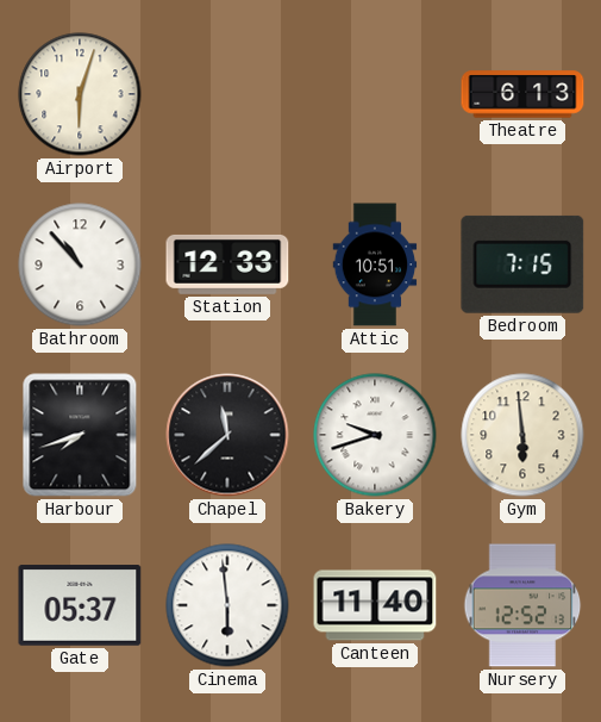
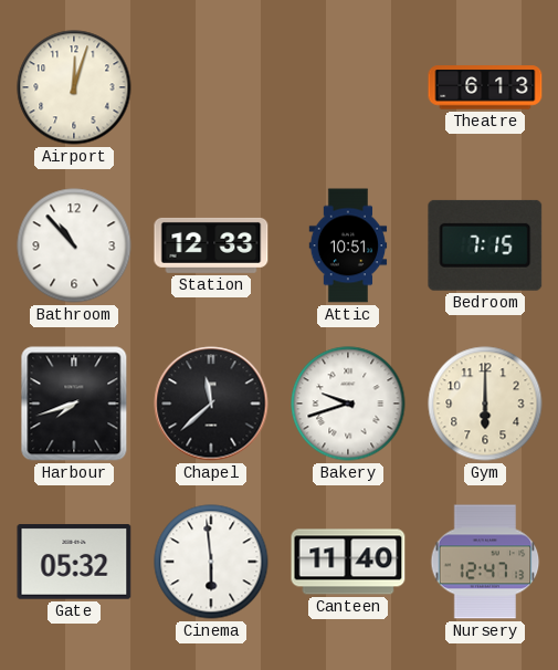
Airport: 6:03 -> 12:03
Gym: 5:59 -> 6:00
Gate: 05:37 -> 05:32
Nursery: 12:52 -> 12:47
